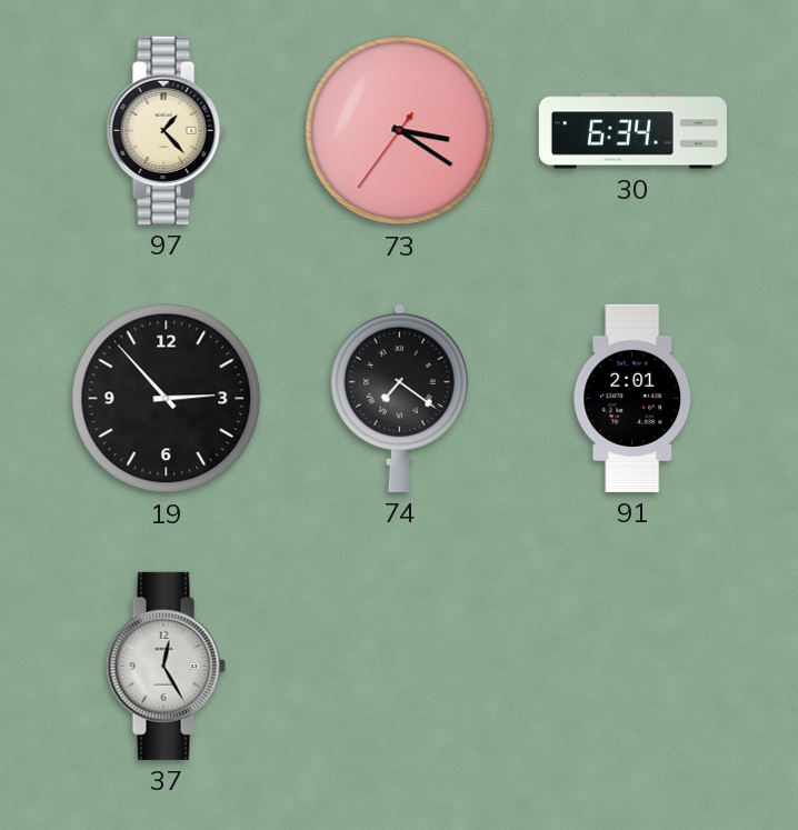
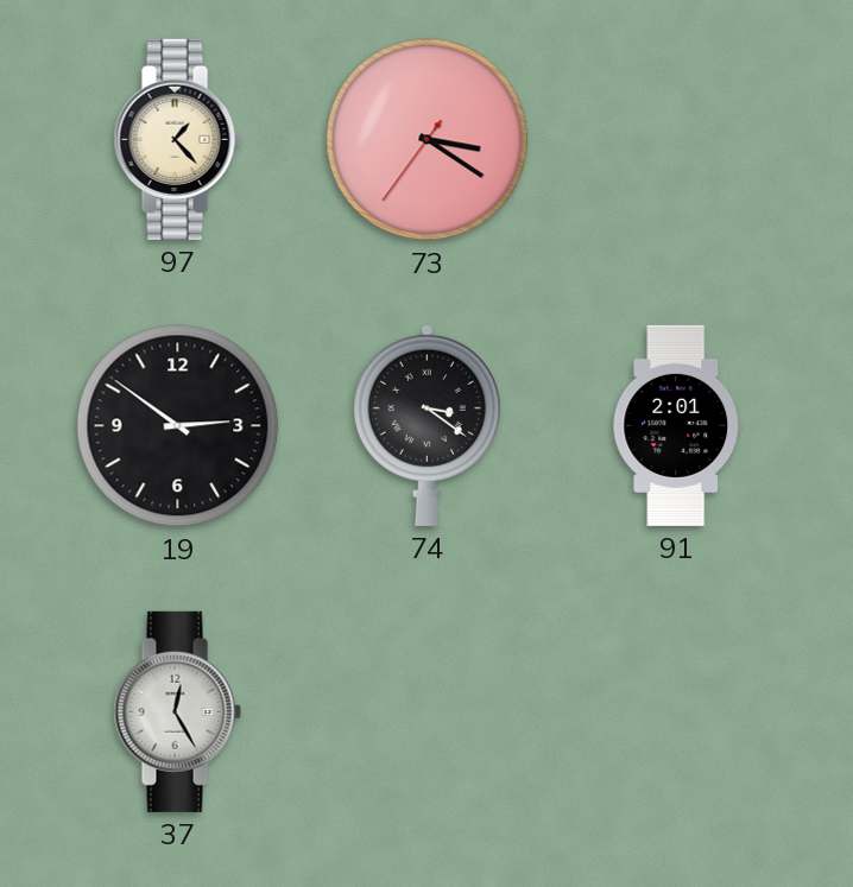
30: 6:34 -> none
19: 2:53 -> 2:51
74: 7:21 -> 3:21
